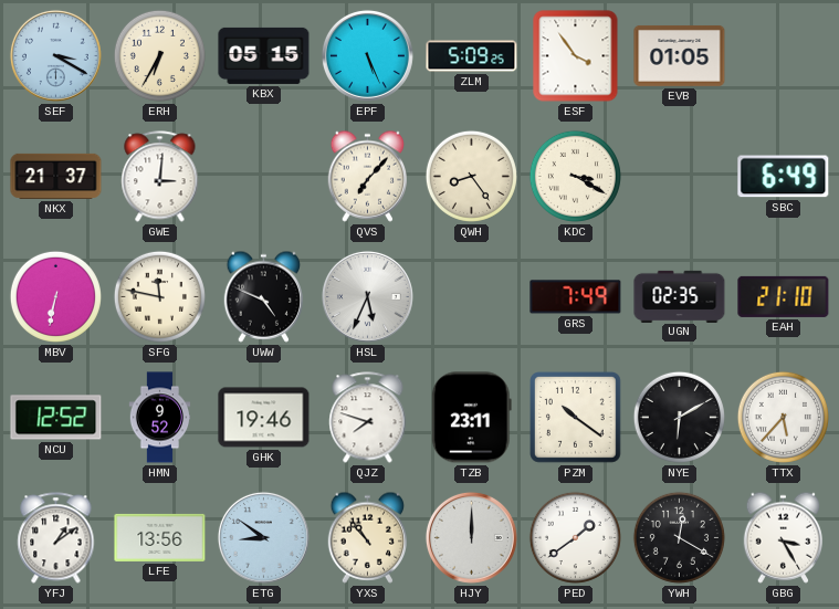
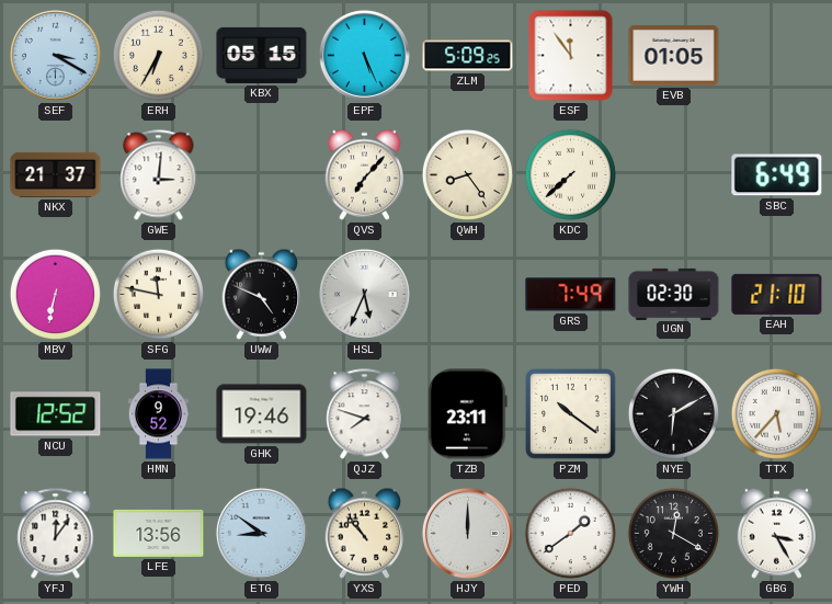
ESF: 3:54 -> 11:54
KDC: 3:20 -> 7:38
UGN: 02:35 -> 02:30
YFJ: 1:09 -> 12:06
